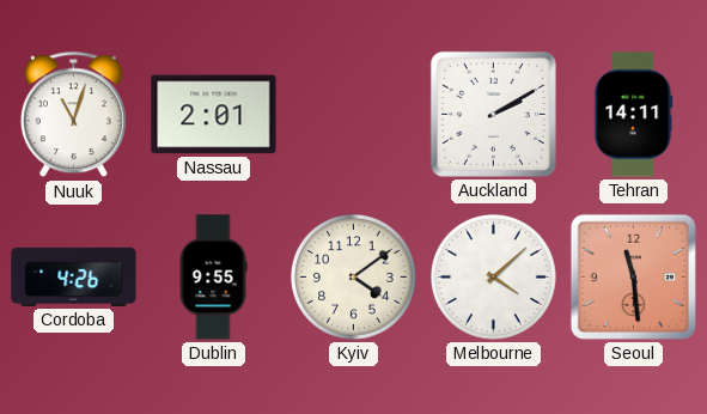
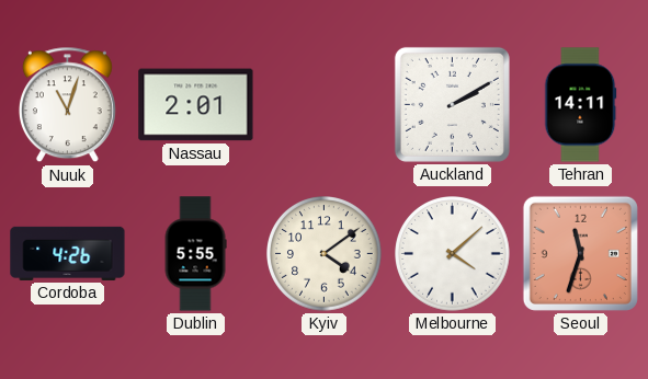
Dublin: 9:55 -> 5:55
Seoul: 11:29 -> 11:33
